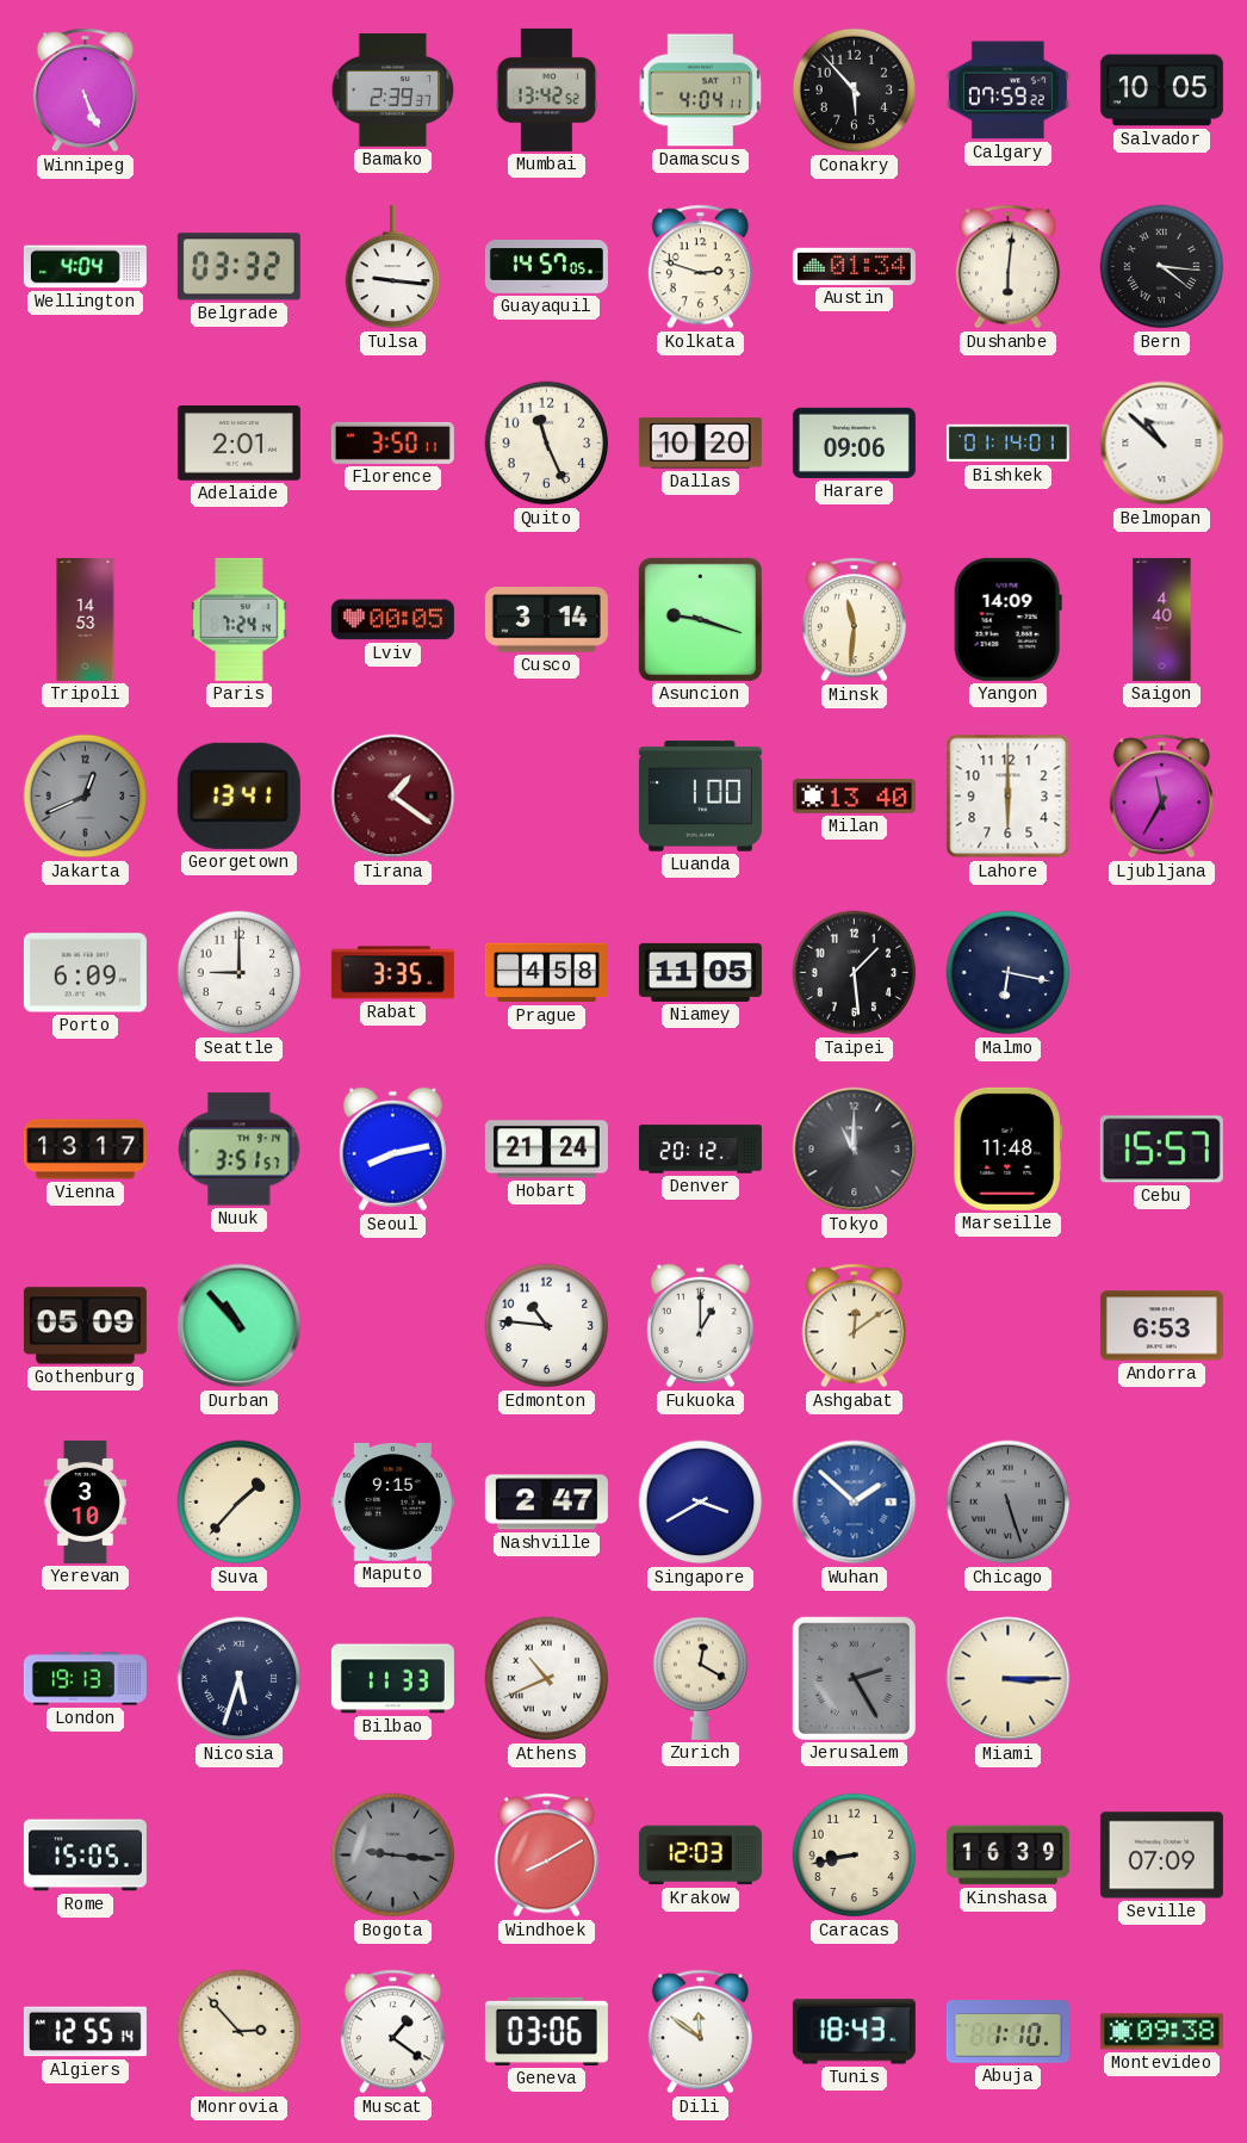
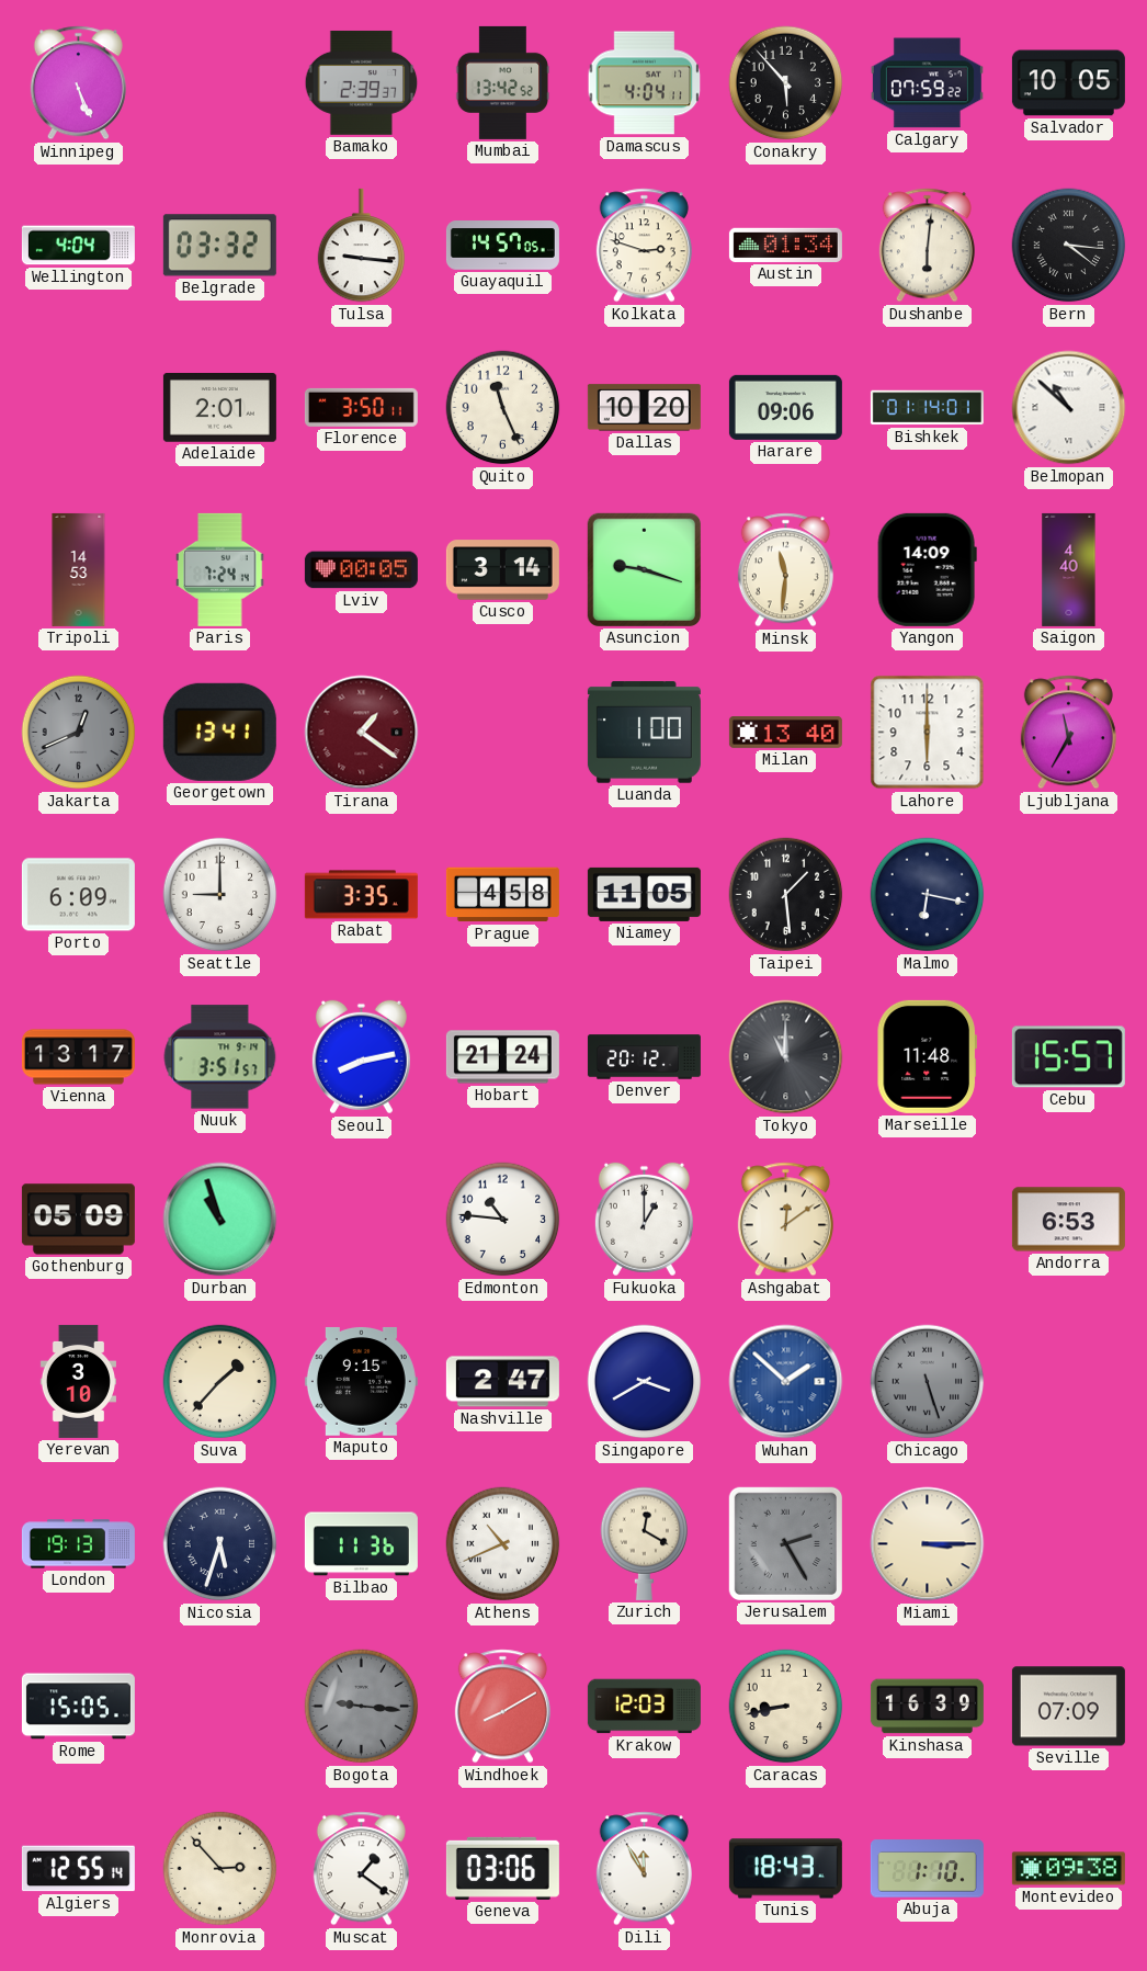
Durban: 10:53 -> 10:57
Bilbao: 11:33 -> 11:36
Dili: 11:51 -> 11:55
